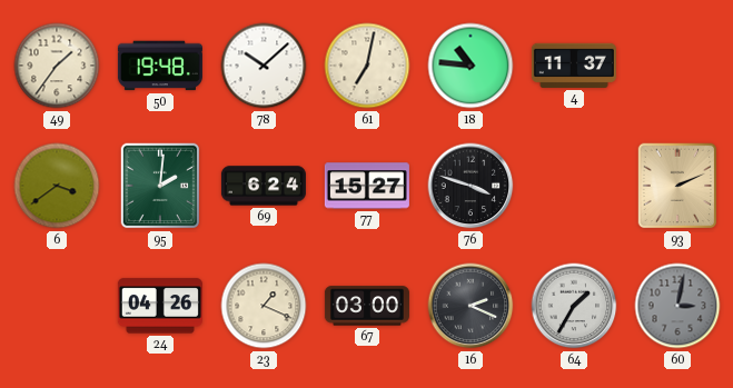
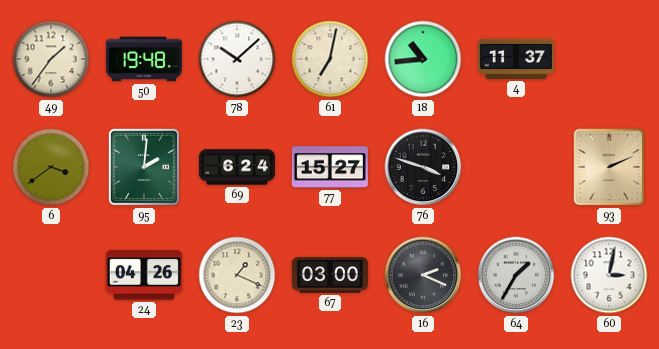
18: 10:46 -> 10:44
60 dial: grey -> white
